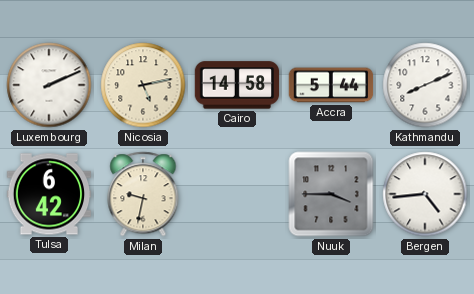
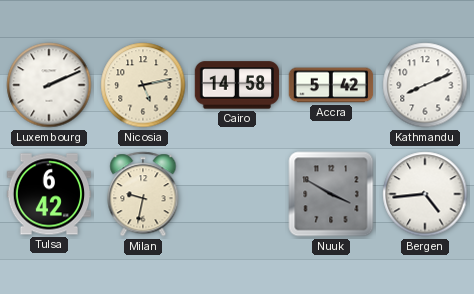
Accra: 5:44 -> 5:42
Nuuk: 3:45 -> 3:50
